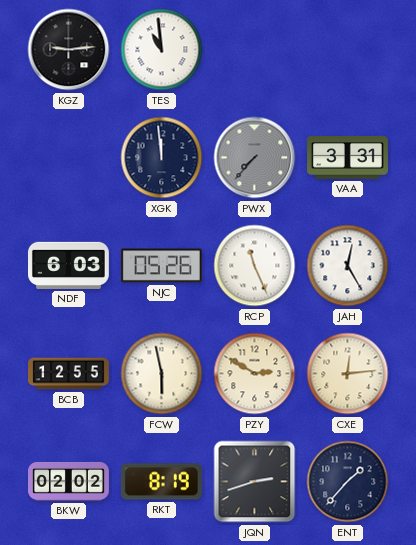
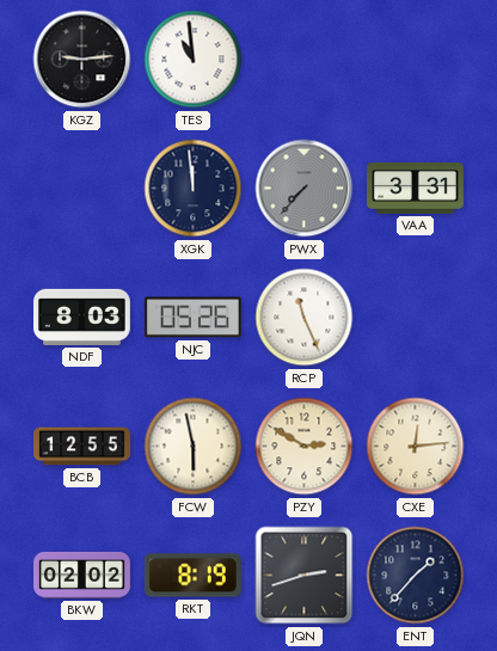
NDF: 6:03 -> 8:03
JAH: 12:25 -> none
